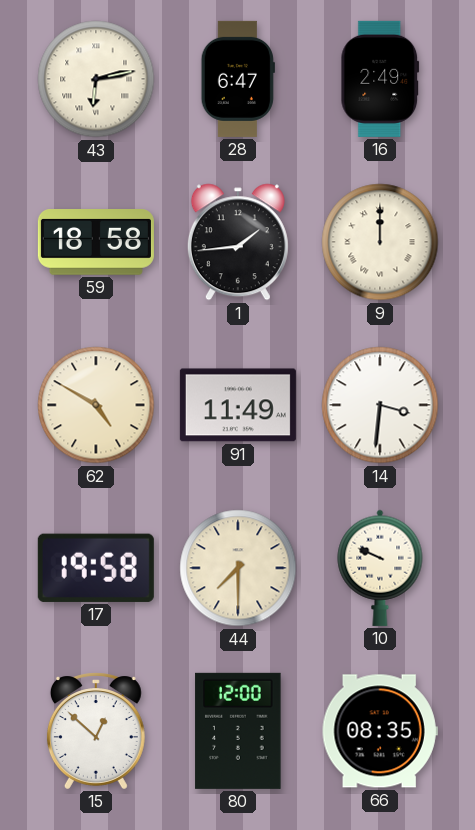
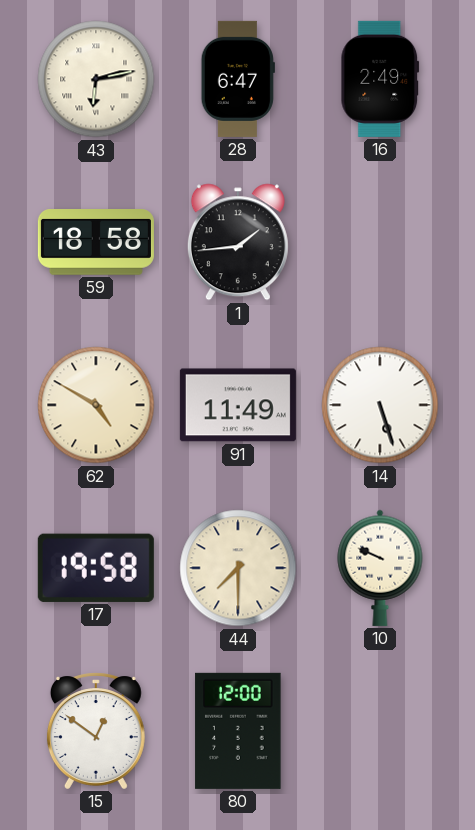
9: 12:00 -> none
14: 3:31 -> 5:27
15: 12:52 -> 12:51
66: 08:35 -> none
